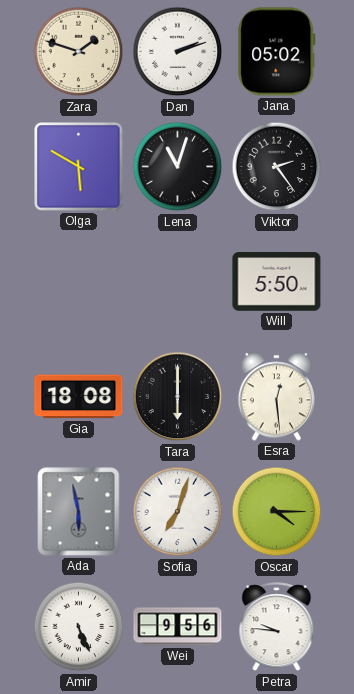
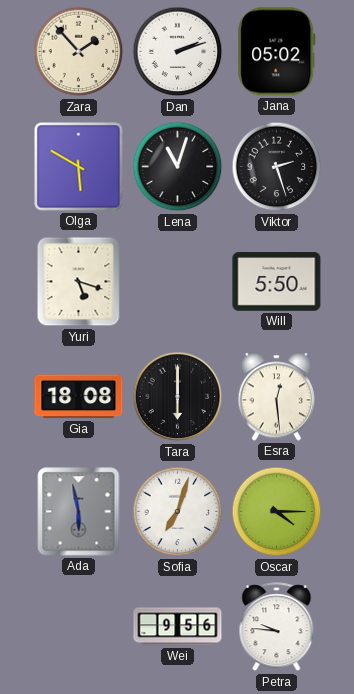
Zara: 1:48 -> 1:53
Viktor: 2:24 -> 2:27
Yuri: none -> 5:18
Amir: 5:26 -> none
